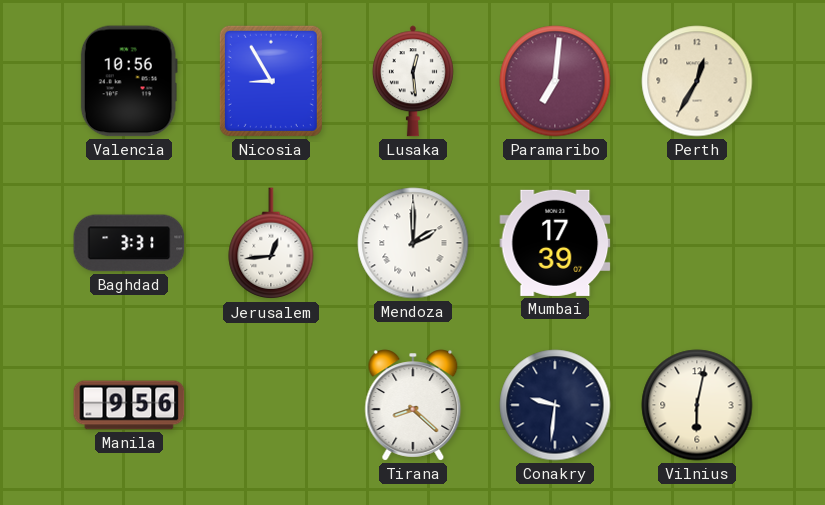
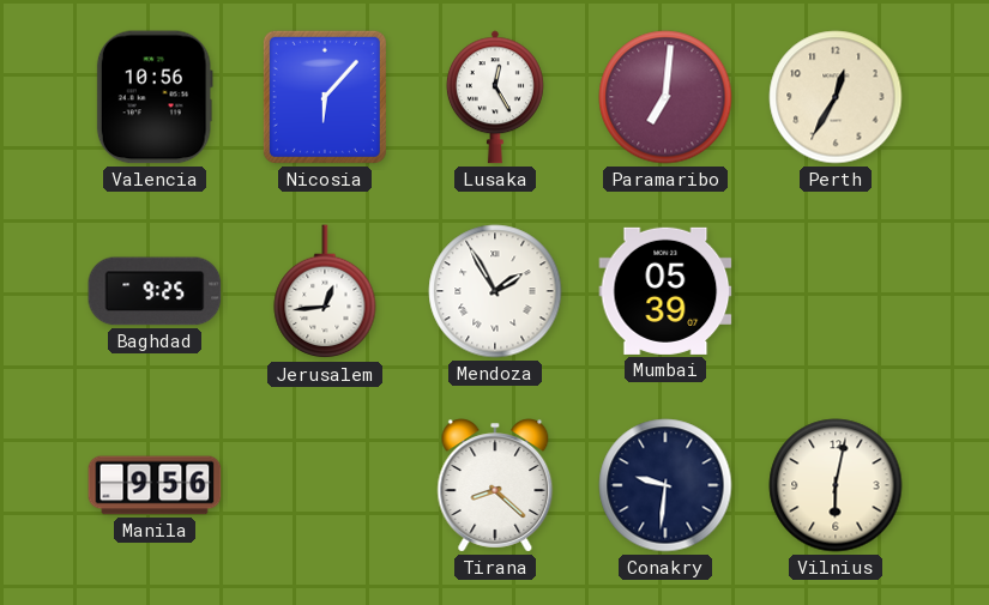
Nicosia: 8:55 -> 6:07
Lusaka: 12:29 -> 12:25
Baghdad: 3:31 -> 9:25
Mendoza: 2:00 -> 1:55
Mumbai: 17:39 -> 05:39
